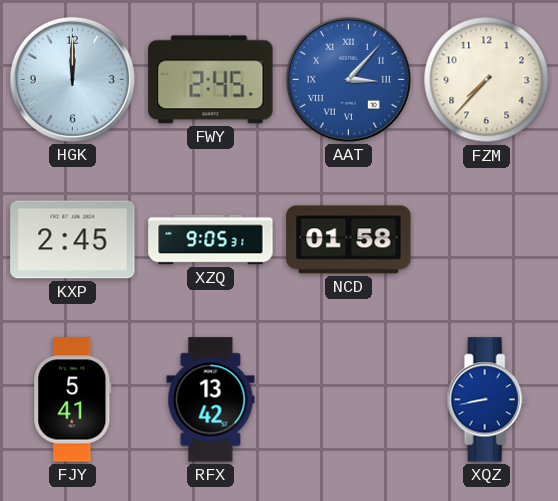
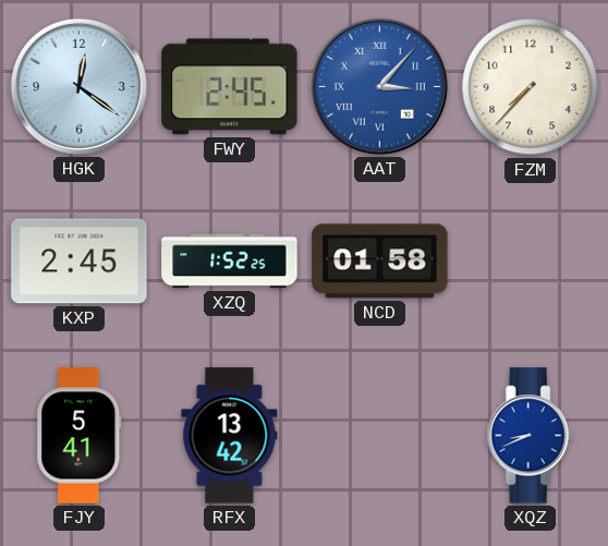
HGK: 12:00 -> 12:21
XZQ: 9:05 -> 1:52
XQZ: 8:43 -> 8:41
